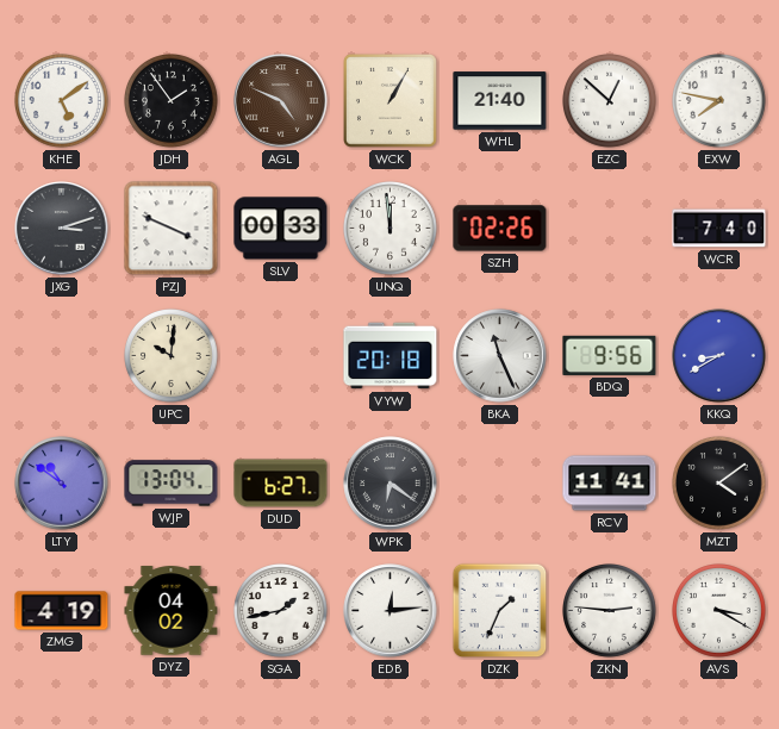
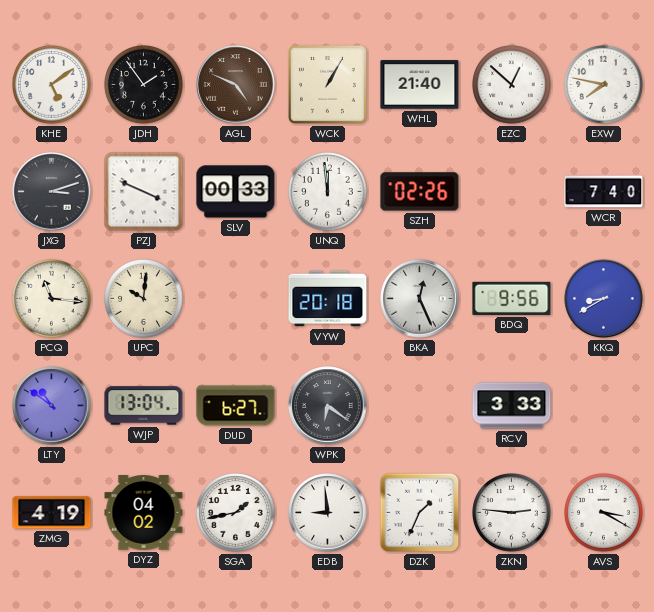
PCQ: none -> 11:16
BKA: 11:26 -> 12:26
RCV: 11:41 -> 3:33
MZT: 4:09 -> none
EDB: 12:14 -> 8:59
